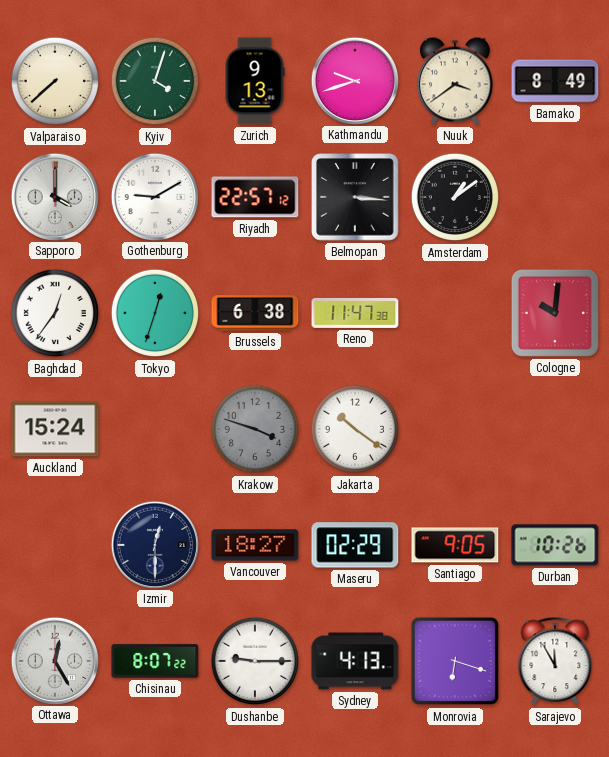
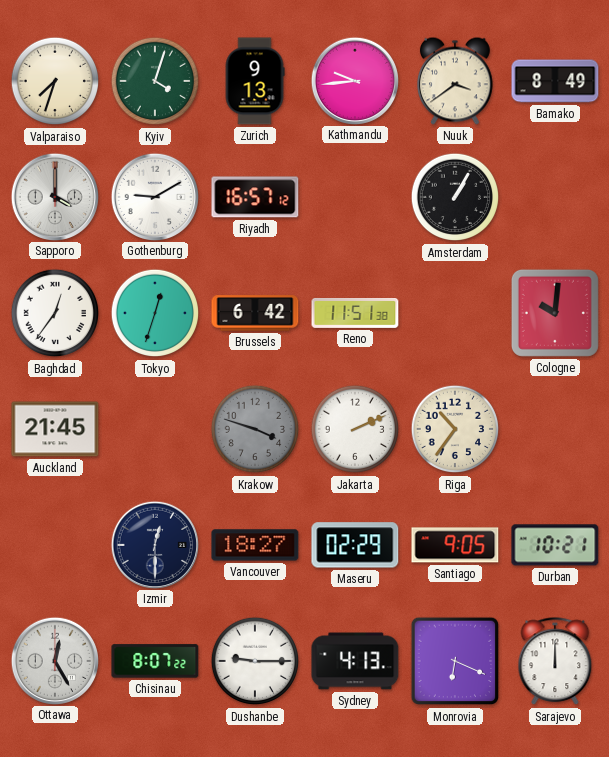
Valparaiso: 7:38 -> 7:33
Kathmandu: 9:42 -> 9:44
Riyadh: 22:57 -> 16:57
Belmopan: 3:16 -> none
Amsterdam: 1:09 -> 1:05
Brussels: 6:38 -> 6:42
Reno: 11:47 -> 11:51
Auckland: 15:24 -> 21:45
Jakarta: 10:21 -> 2:11
Riga: none -> 10:36
Durban: 10:26 -> 10:21
Monrovia: 6:18 -> 6:19
Sarajevo: 11:55 -> 12:00
